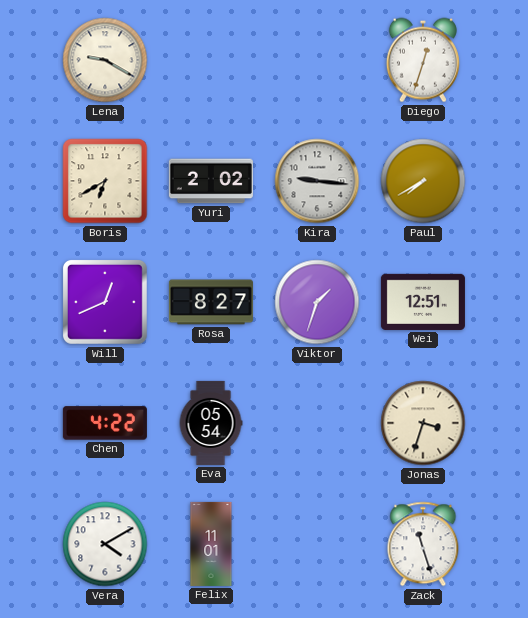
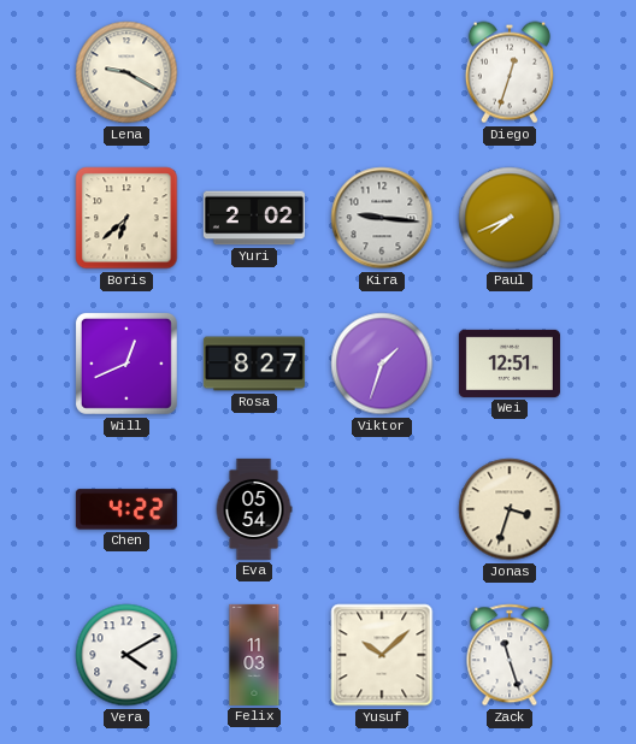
Boris: 6:40 -> 6:38
Paul: 7:40 -> 7:41
Felix: 11:01 -> 11:03
Yusuf: none -> 10:08
